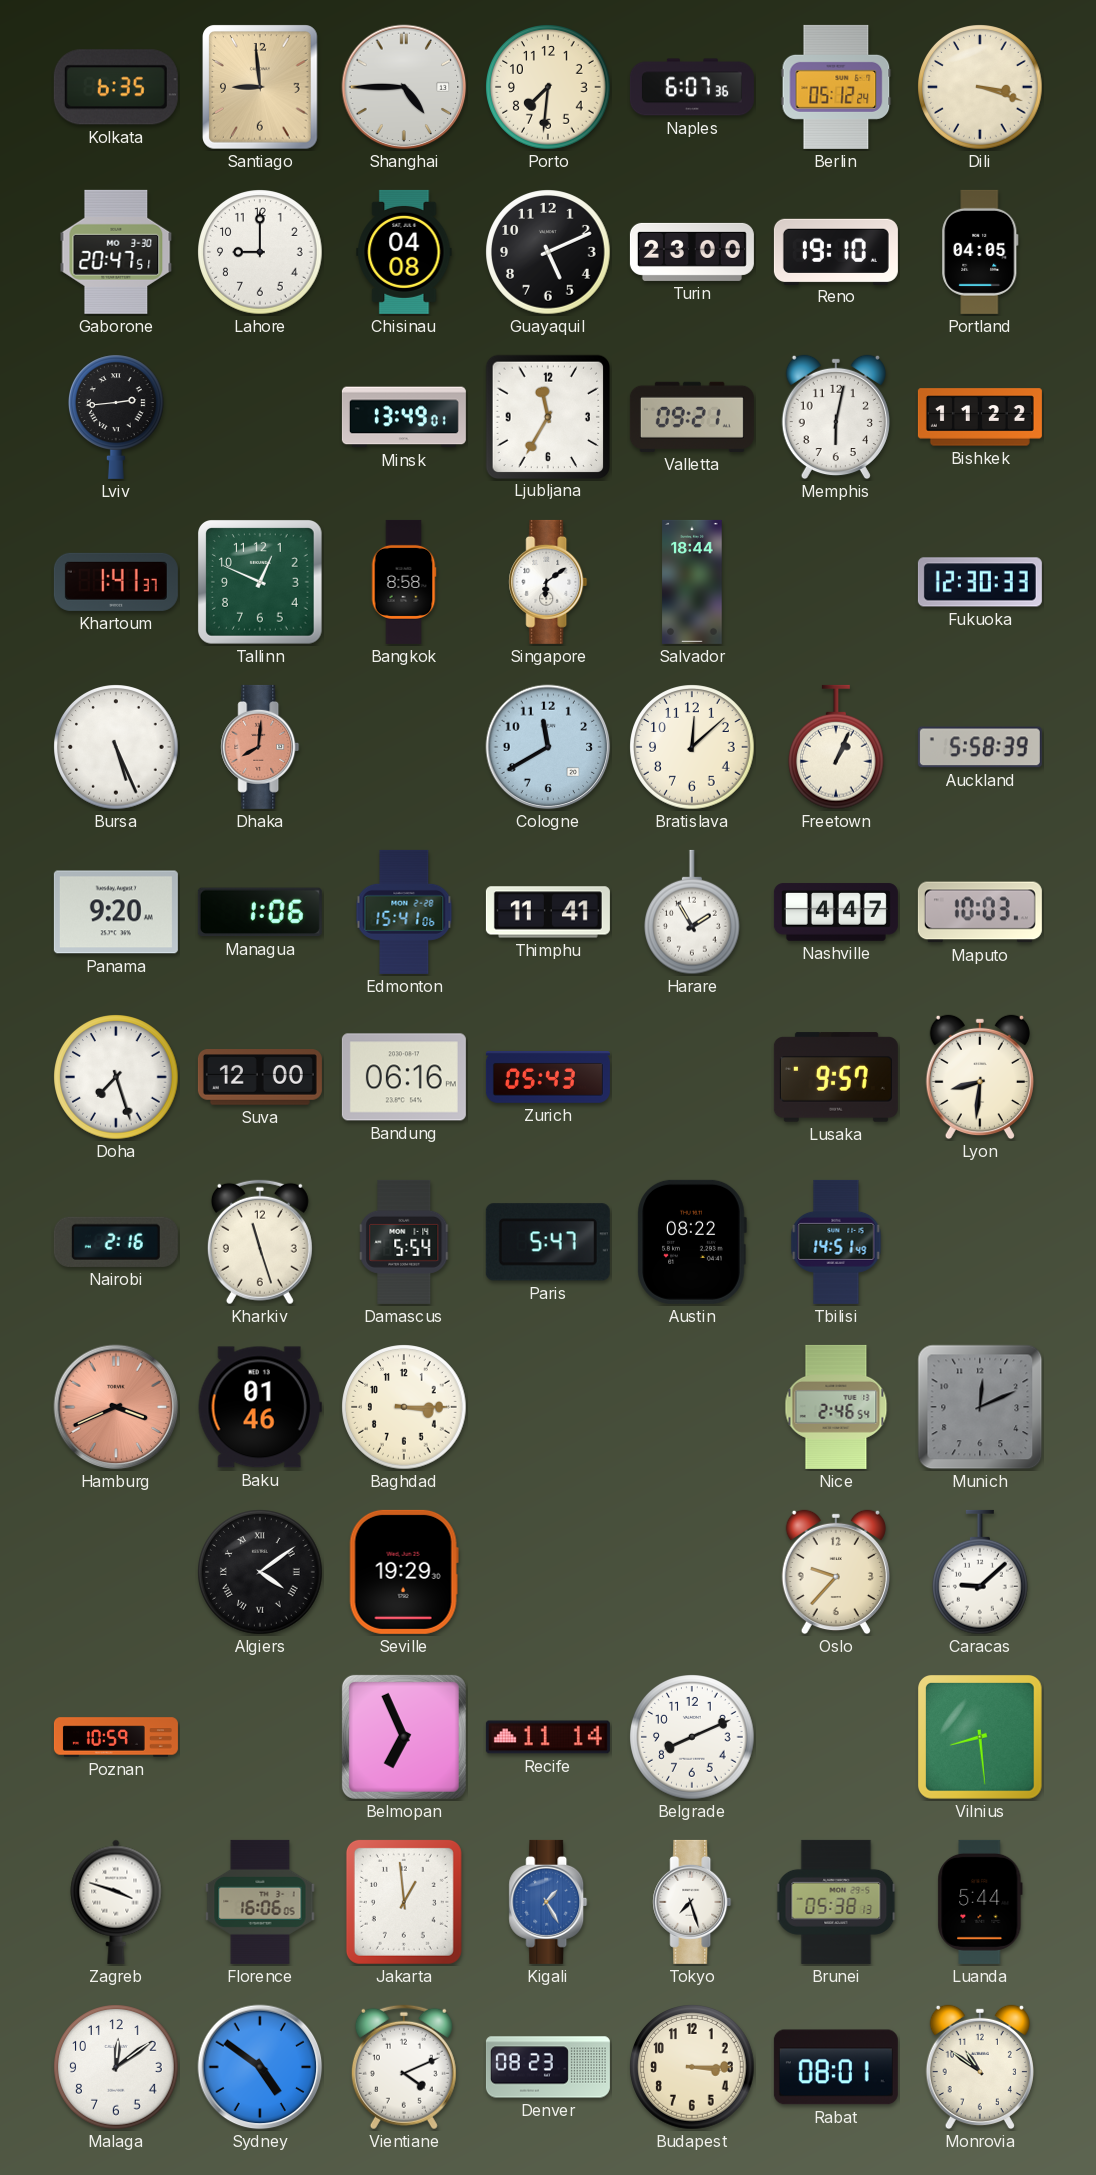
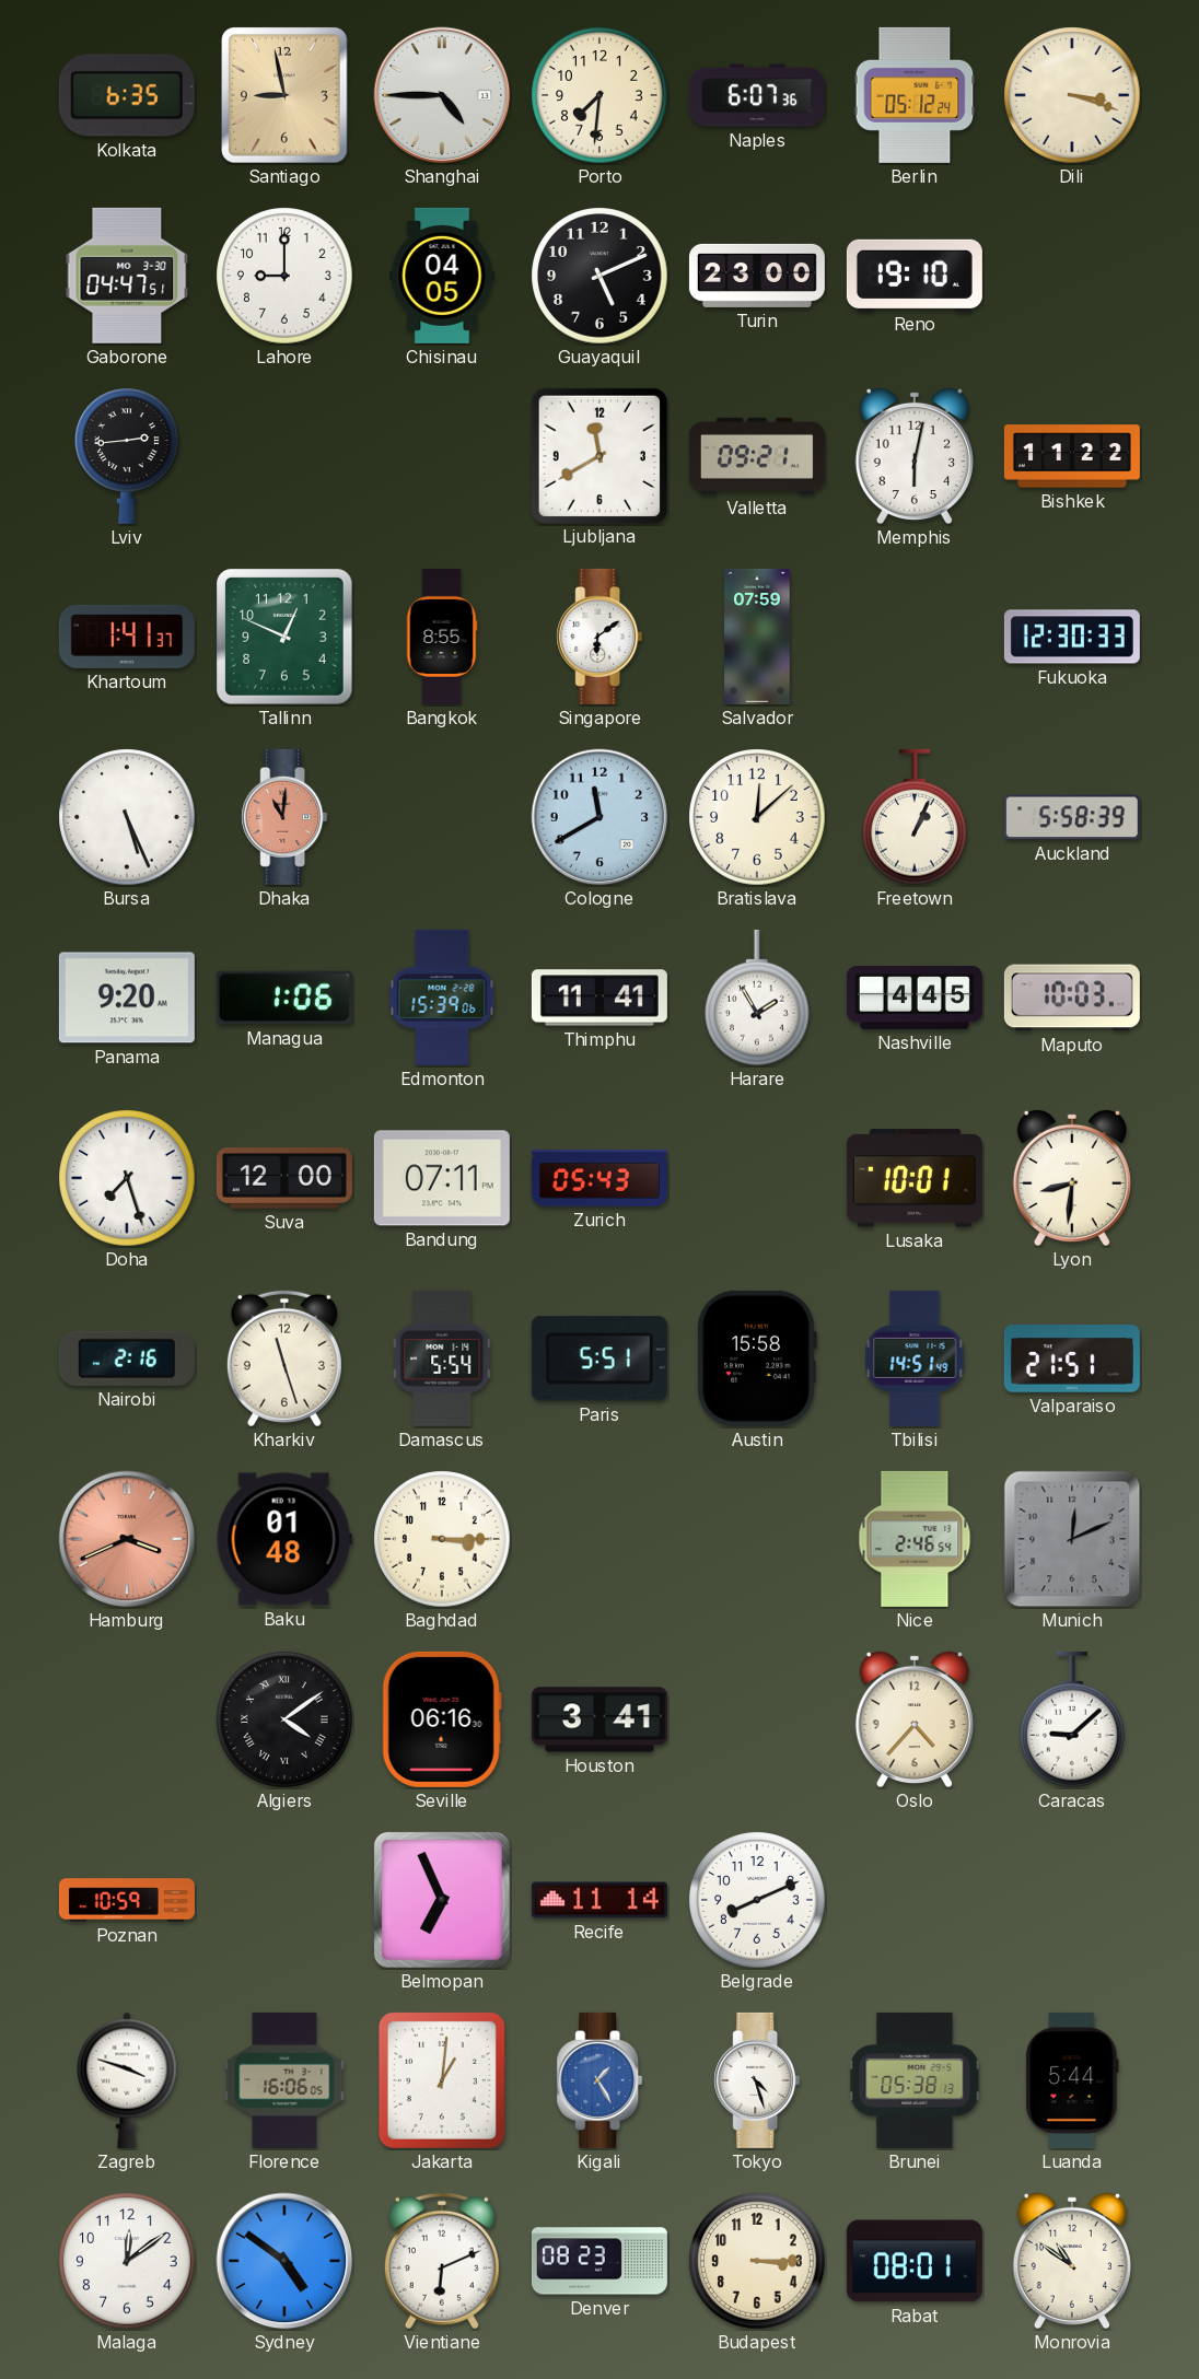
Santiago: 8:59 -> 8:58
Gaborone: 20:47 -> 04:47
Chisinau: 04:08 -> 04:05
Portland: 04:05 -> none
Minsk: 13:49 -> none
Ljubljana: 11:35 -> 11:40
Bangkok: 8:58 -> 8:55
Salvador: 18:44 -> 07:59
Dhaka: 8:01 -> 11:01
Edmonton: 15:41 -> 15:39
Nashville: 4:47 -> 4:45
Bandung: 06:16 -> 07:11
Lusaka: 9:57 -> 10:01
Paris: 5:47 -> 5:51
Austin: 08:22 -> 15:58
Valparaiso: none -> 21:51
Baku: 01:46 -> 01:48
Seville: 19:29 -> 06:16
Houston: none -> 3:41
Oslo: 9:37 -> 4:37
Vilnius: 8:29 -> none
Jakarta: 12:59 -> 1:01
Tokyo: 7:27 -> 4:27
Vientiane: 4:11 -> 6:11
